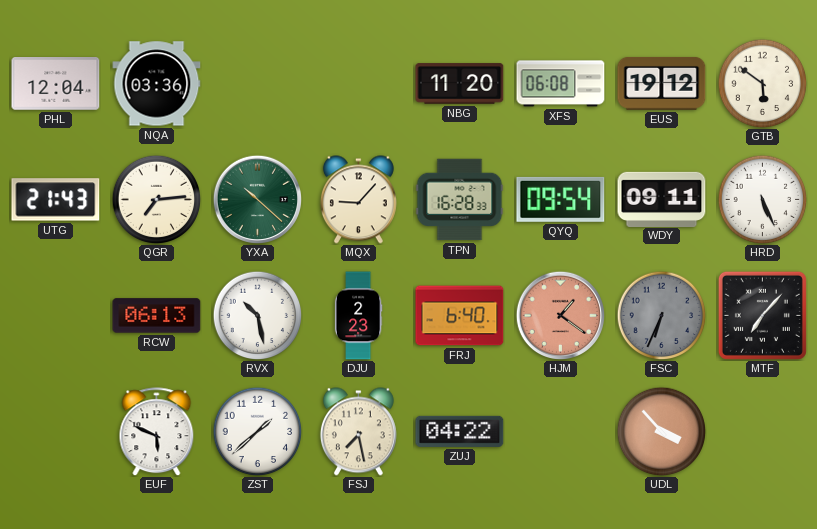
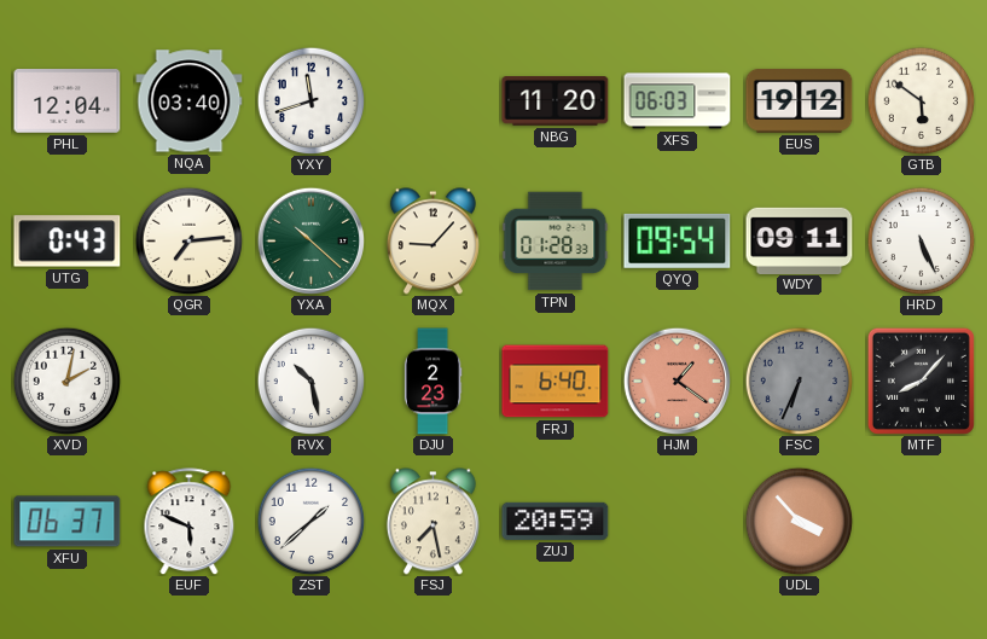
NQA: 03:36 -> 03:40
YXY: none -> 11:42
XFS: 06:08 -> 06:03
UTG: 21:43 -> 0:43
TPN: 16:28 -> 01:28
XVD: none -> 2:02
RCW: 06:13 -> none
MTF: 7:07 -> 8:07
XFU: none -> 06:37
ZUJ: 04:22 -> 20:59
